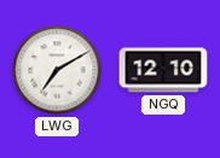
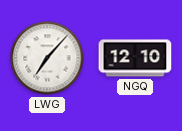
LWG: 7:10 -> 7:07
